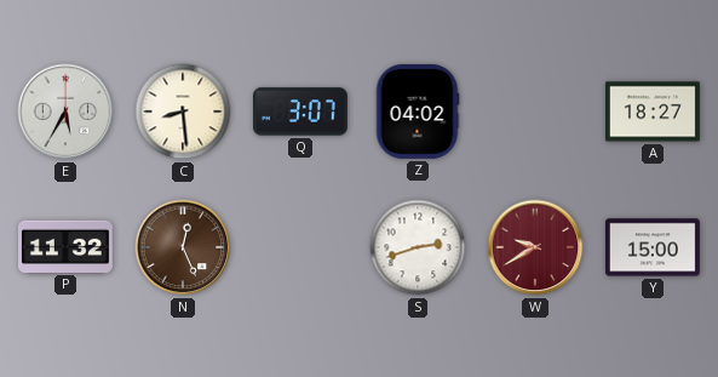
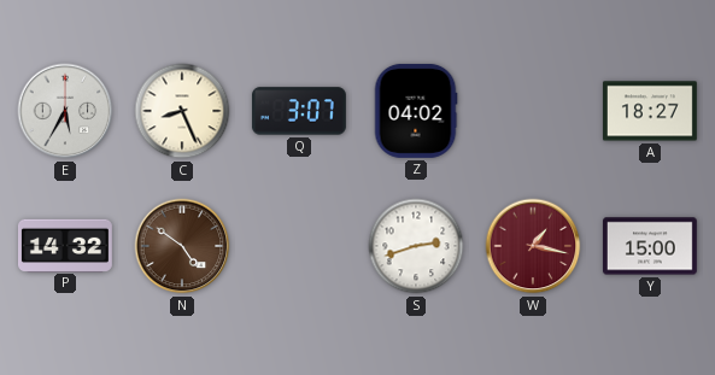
C: 8:29 -> 8:26
P: 11:32 -> 14:32
N: 12:26 -> 4:51
W: 9:40 -> 1:17
